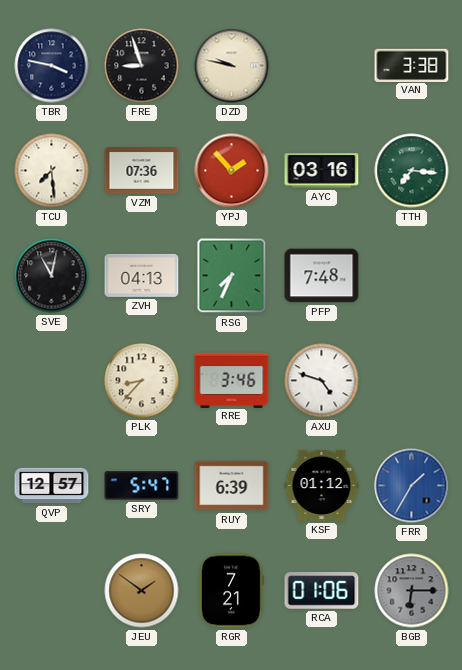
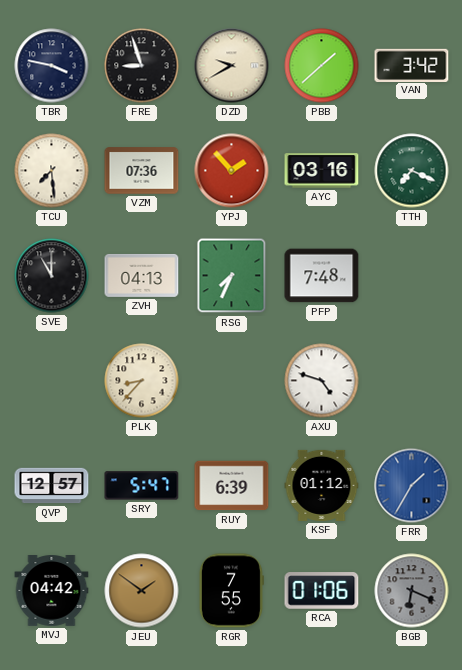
DZD: 9:47 -> 9:40
PBB: none -> 1:38
VAN: 3:38 -> 3:42
TTH: 7:16 -> 7:19
SVE: 11:02 -> 11:00
RRE: 3:46 -> none
MVJ: none -> 04:42
RGR: 7:21 -> 7:55
BGB: 6:15 -> 6:19
